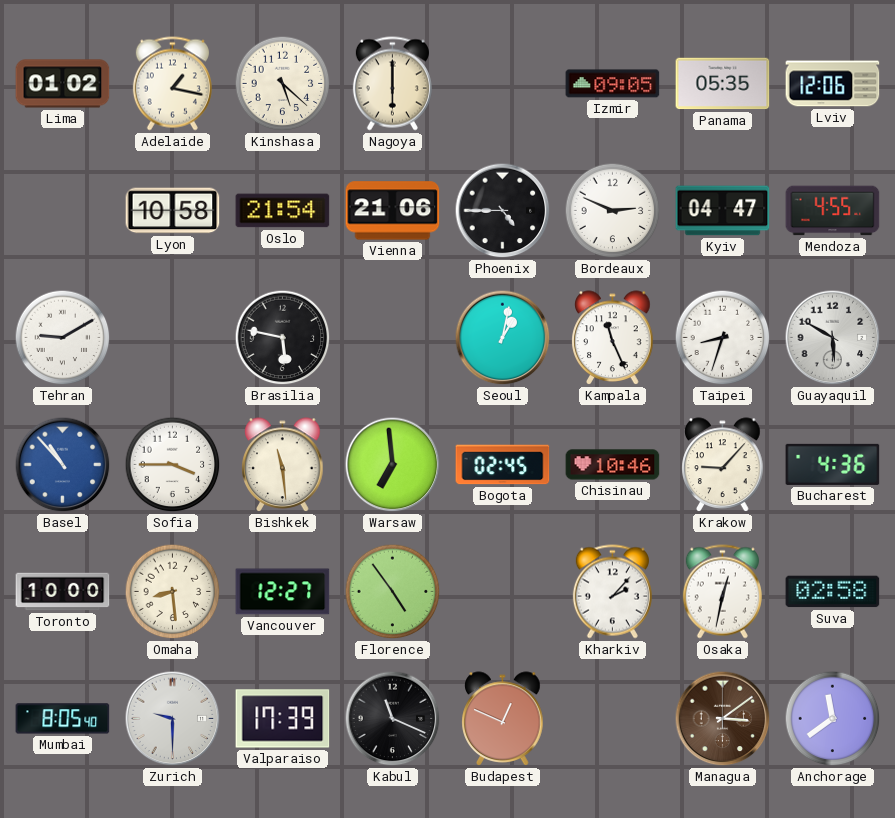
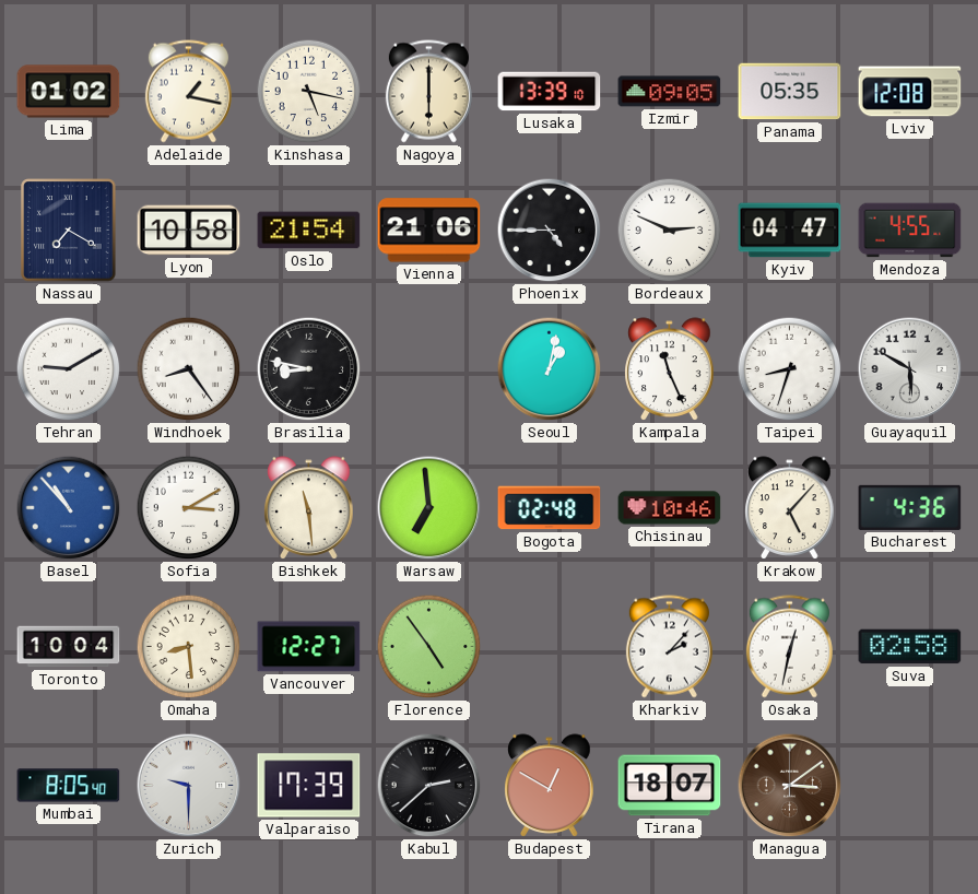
Kinshasa: 5:22 -> 5:17
Lusaka: none -> 13:39
Lviv: 12:06 -> 12:08
Nassau: none -> 7:20
Windhoek: none -> 8:24
Brasilia: 5:47 -> 8:47
Sofia: 3:45 -> 3:10
Bogota: 02:45 -> 02:48
Krakow: 9:07 -> 5:07
Toronto: 10:00 -> 10:04
Kabul: 11:19 -> 2:38
Budapest: 12:49 -> 12:50
Tirana: none -> 18:07
Anchorage: 11:39 -> none
